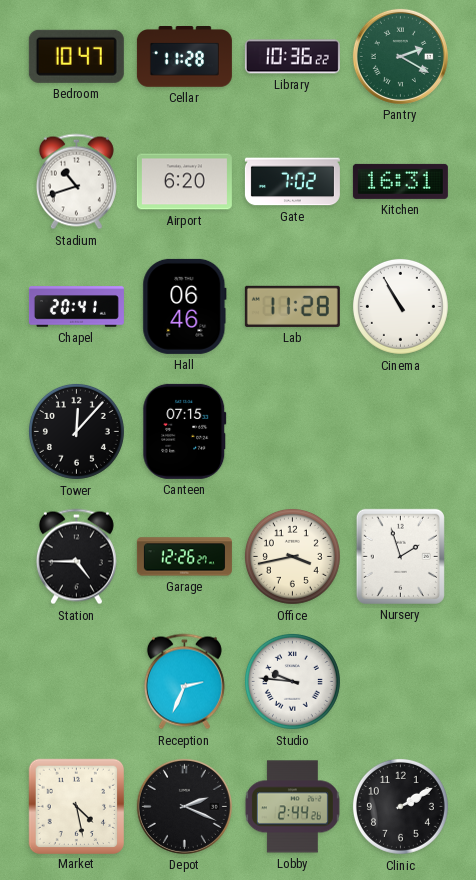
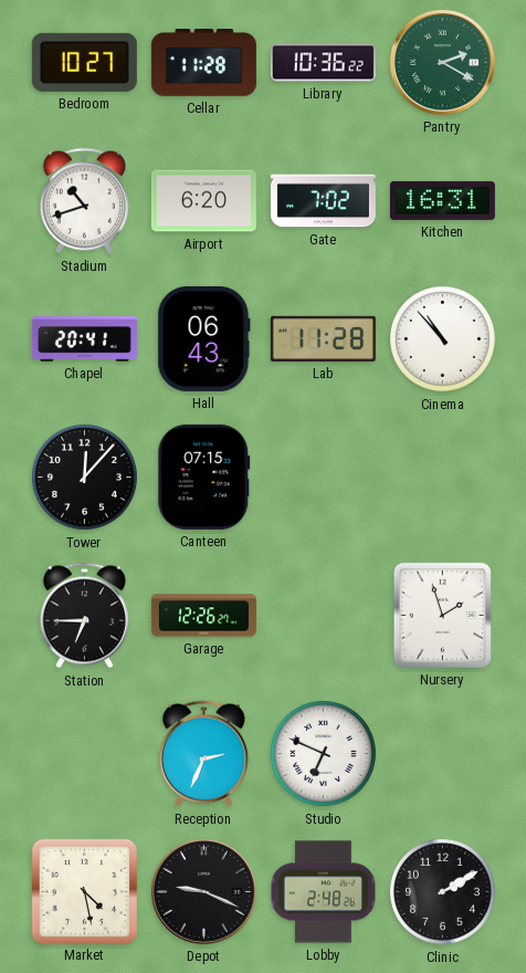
Bedroom: 10:47 -> 10:27
Hall: 06:46 -> 06:43
Cinema: 10:55 -> 10:53
Station: 4:45 -> 6:45
Office: 3:43 -> none
Studio: 9:46 -> 6:49
Depot: 2:19 -> 9:19
Lobby: 2:44 -> 2:48
